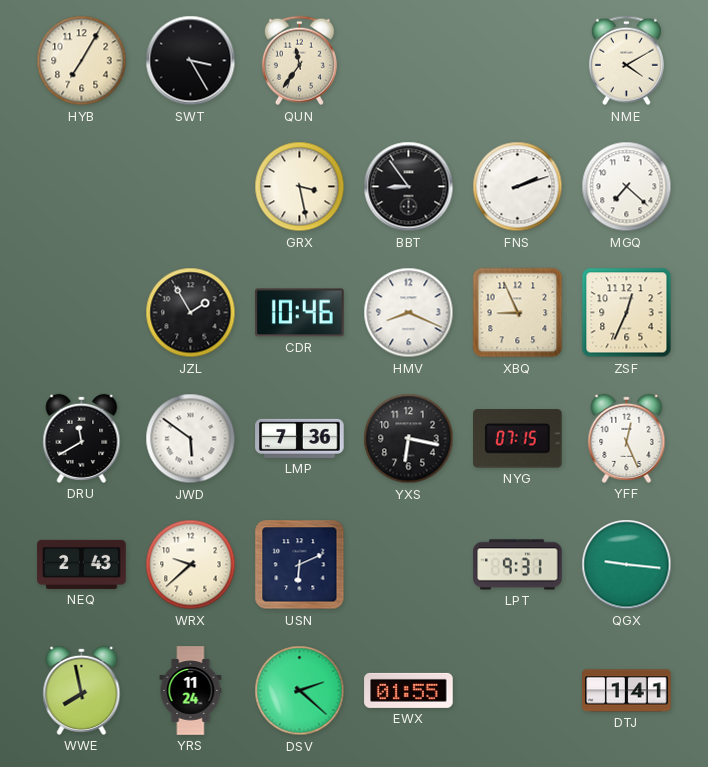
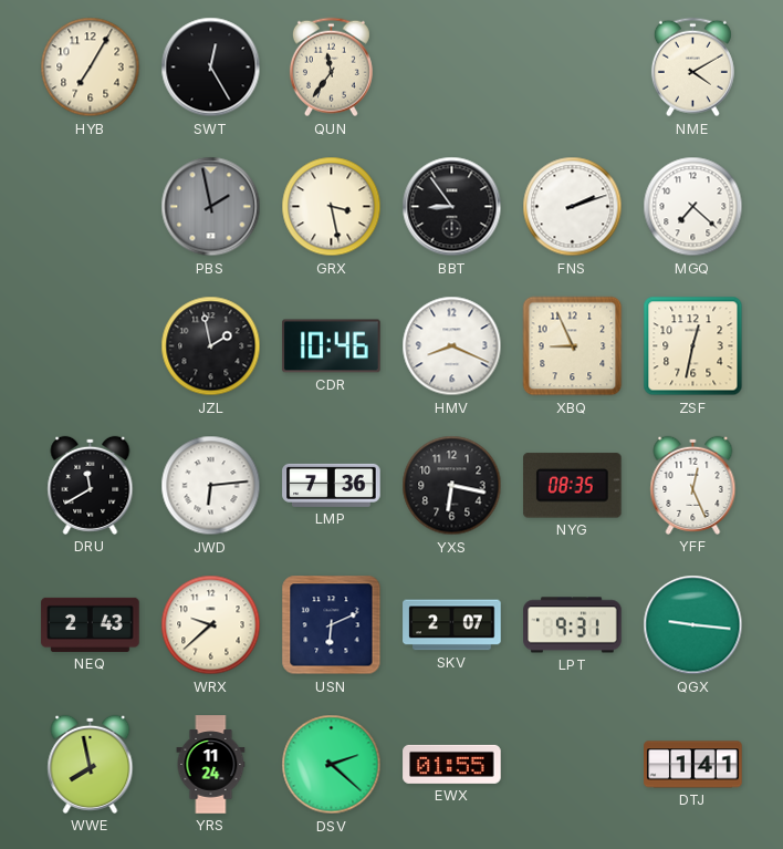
SWT: 3:25 -> 12:25
PBS: none -> 1:58
JZL: 1:55 -> 1:58
ZSF: 12:34 -> 12:32
JWD: 5:51 -> 6:14
NYG: 07:15 -> 08:35
SKV: none -> 2:07
